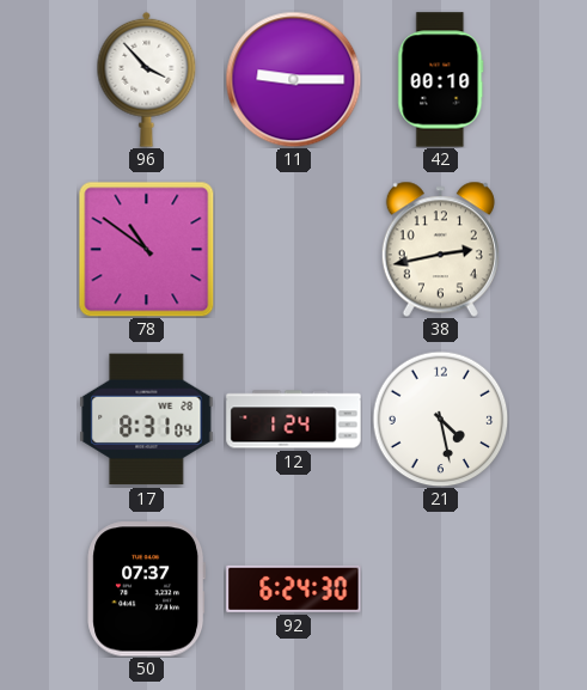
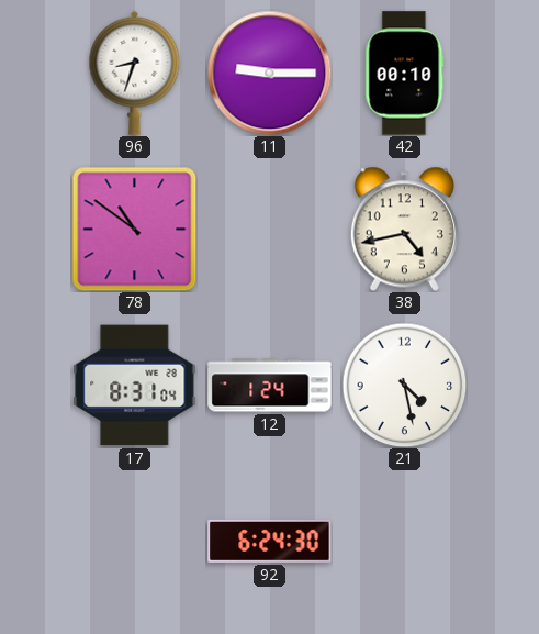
96: 3:53 -> 8:33
38: 2:43 -> 4:43
50: 07:37 -> none
